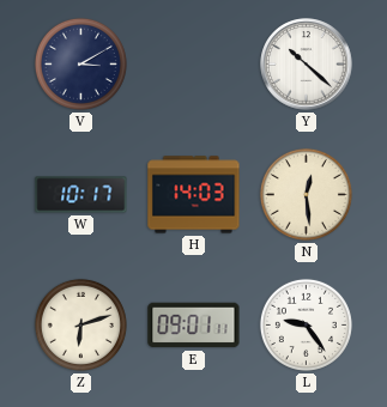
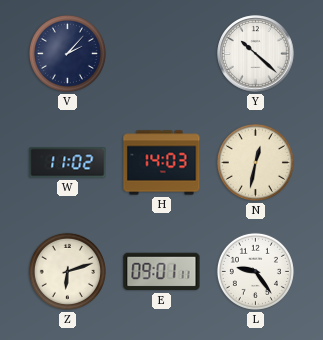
V: 3:10 -> 2:07
W: 10:17 -> 11:02
N: 12:29 -> 12:32
